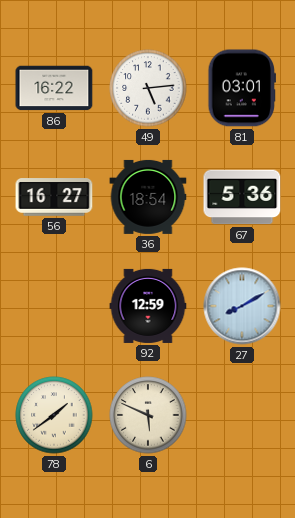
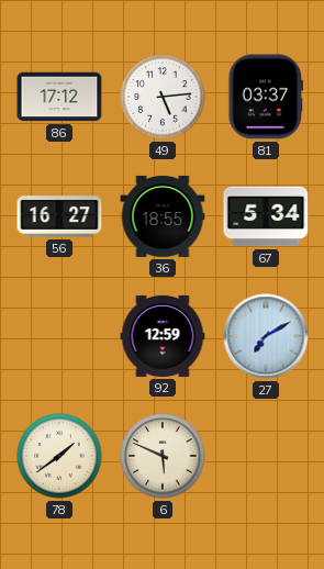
86: 16:22 -> 17:12
81: 03:01 -> 03:37
36: 18:54 -> 18:55
67: 5:36 -> 5:34
27: 8:10 -> 7:10
